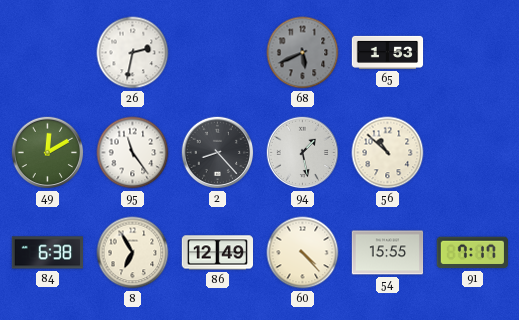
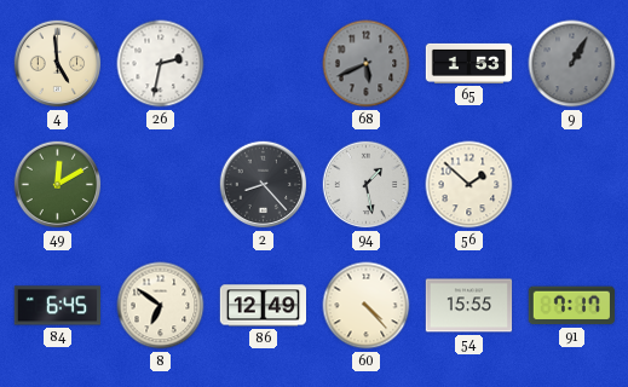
4: none -> 4:59
9: none -> 1:05
95: 11:24 -> none
56: 10:52 -> 1:52
84: 6:38 -> 6:45
8: 6:55 -> 6:51
